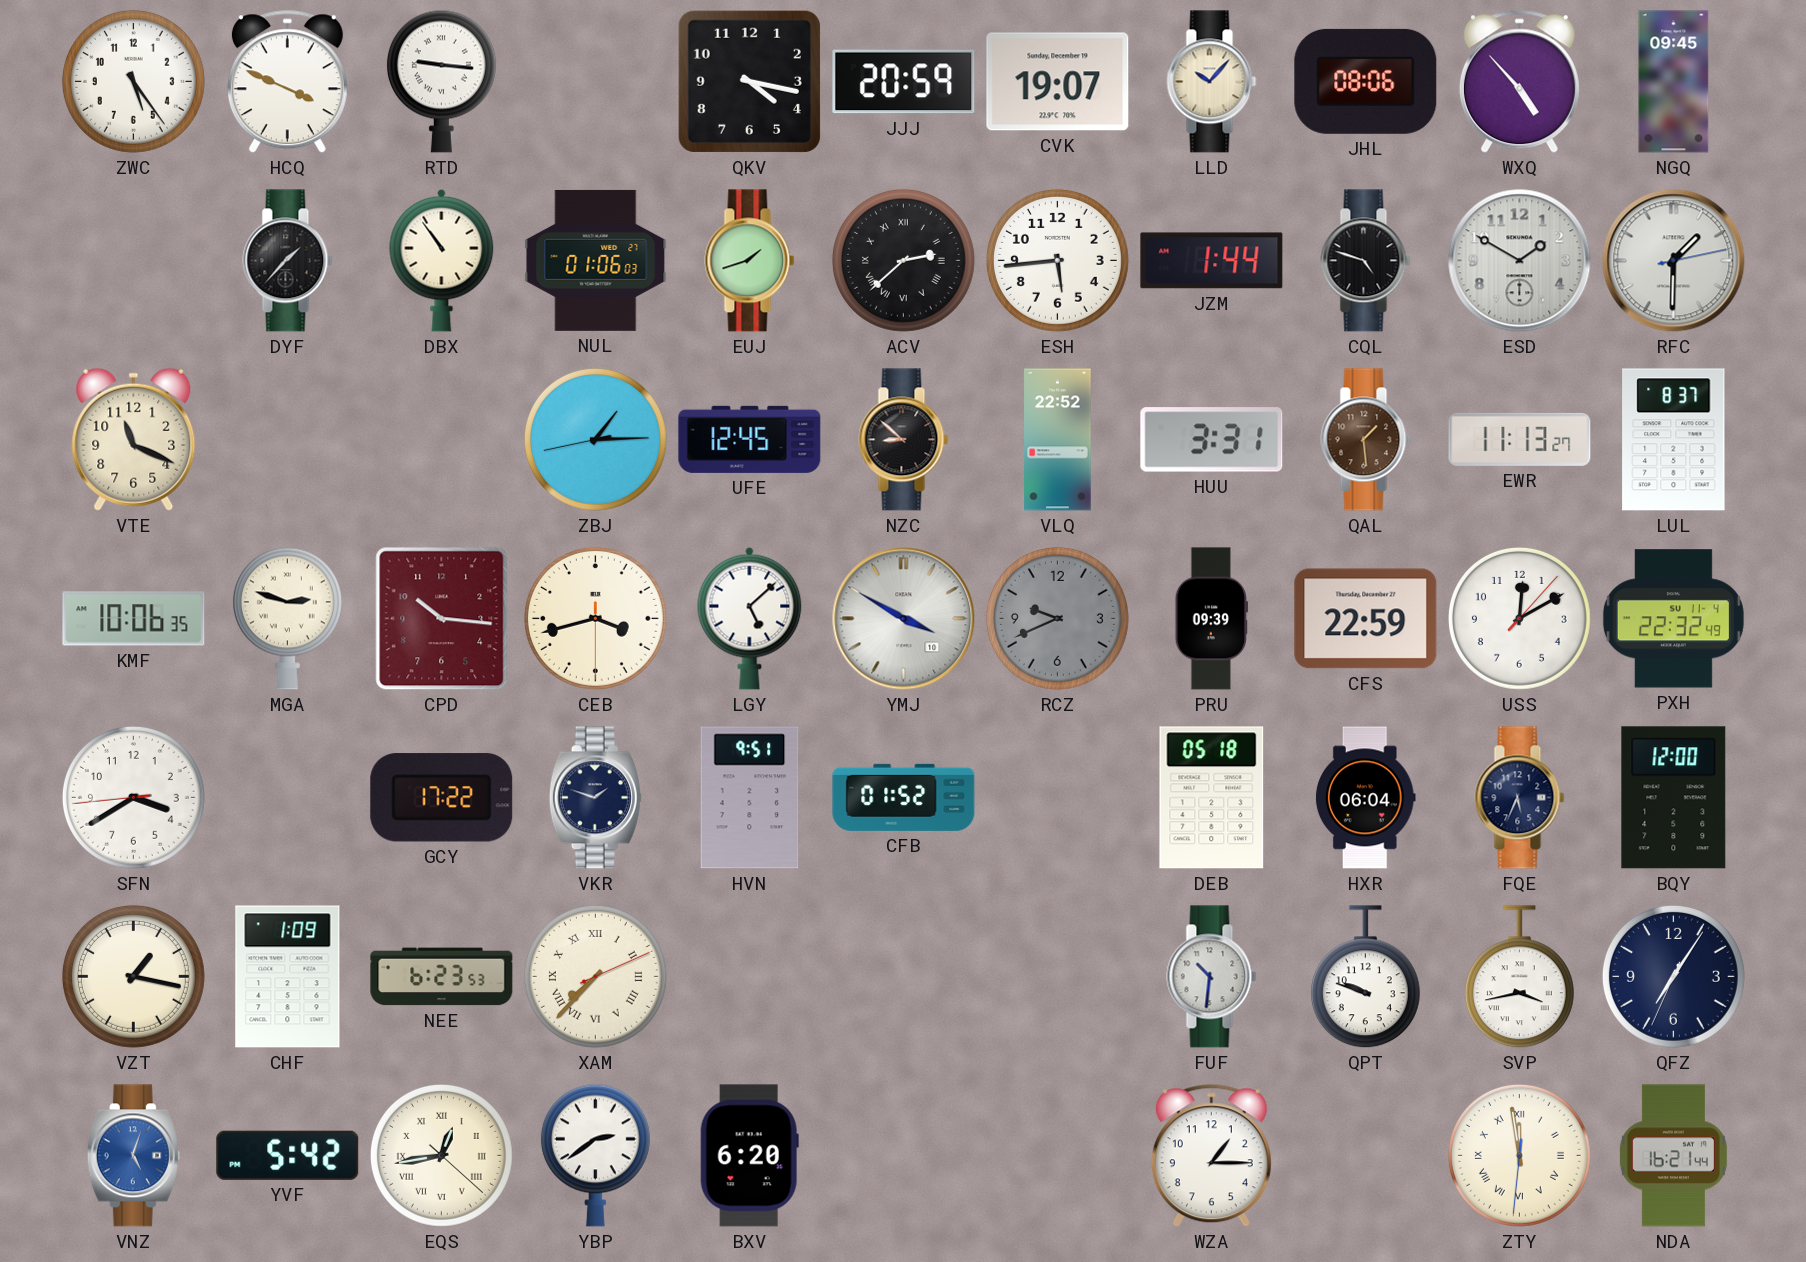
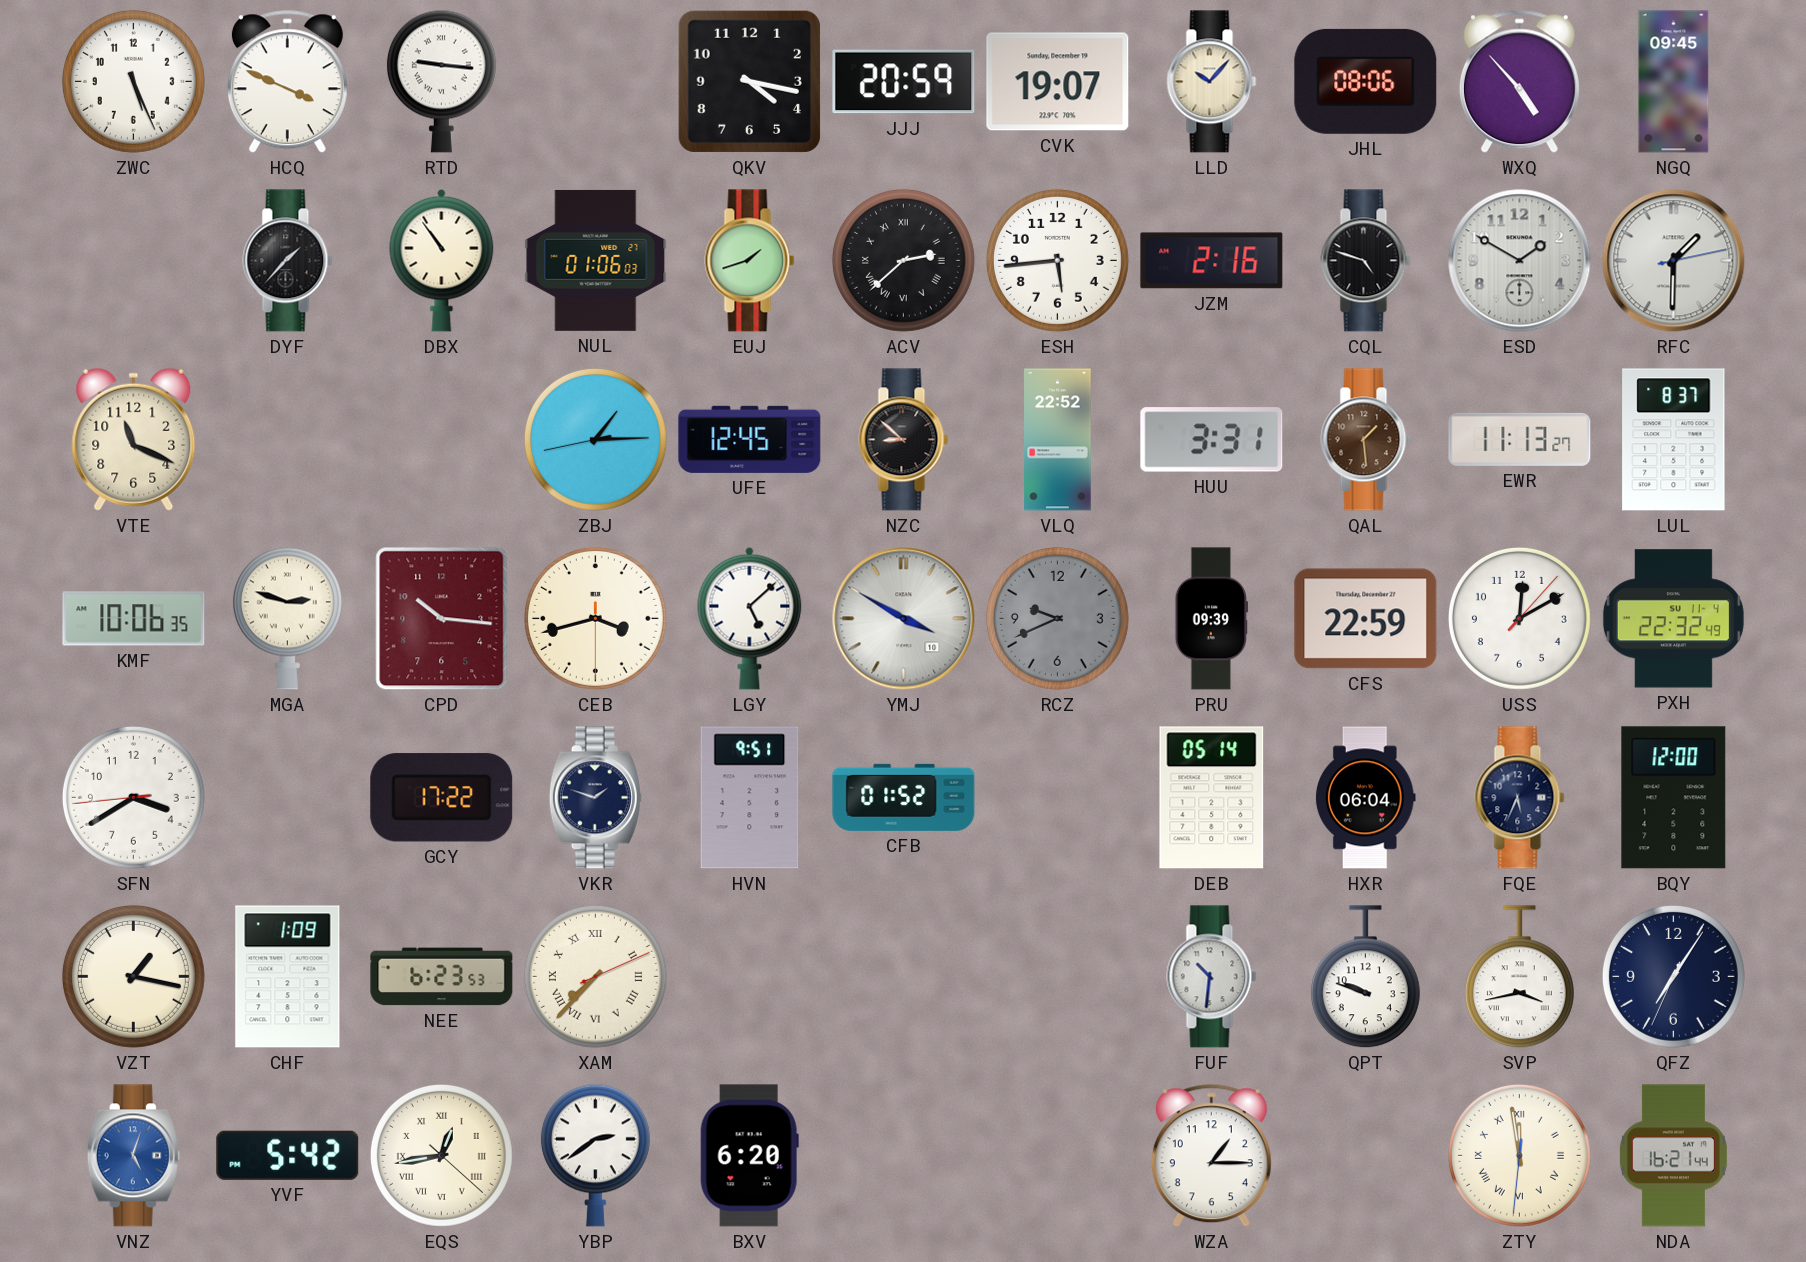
ZWC: 5:24 -> 5:26
JZM: 1:44 -> 2:16
DEB: 05:18 -> 05:14
